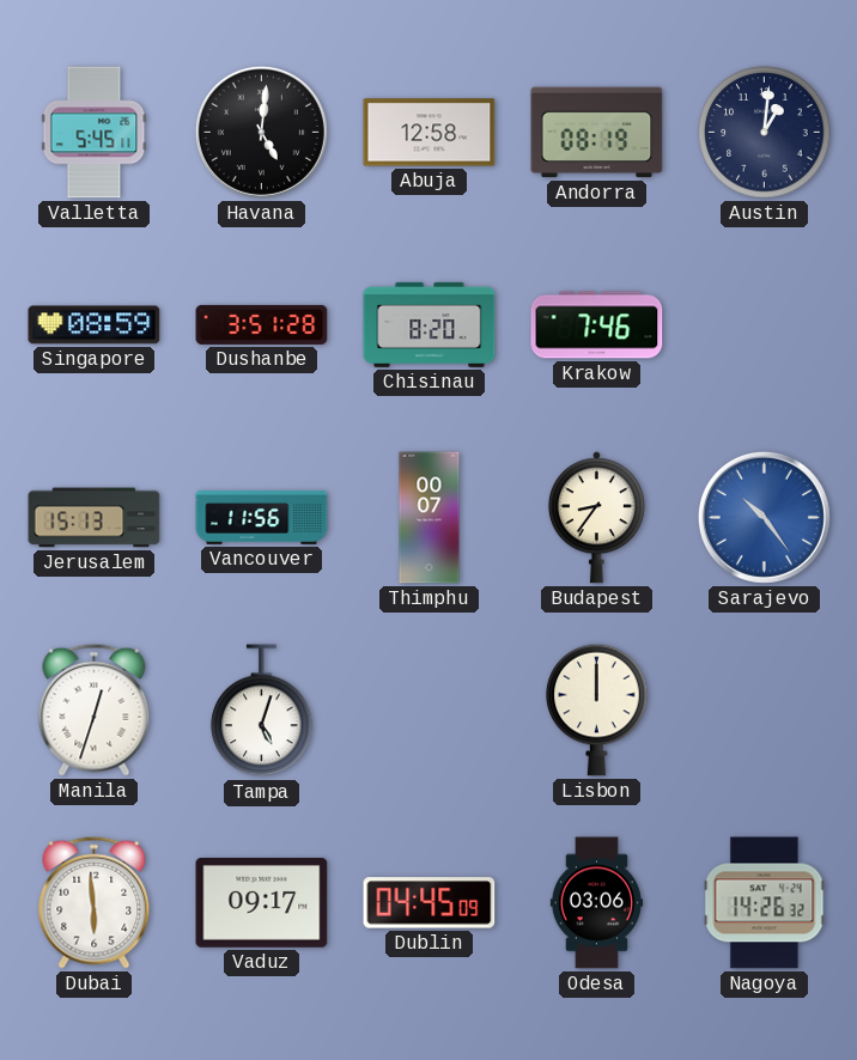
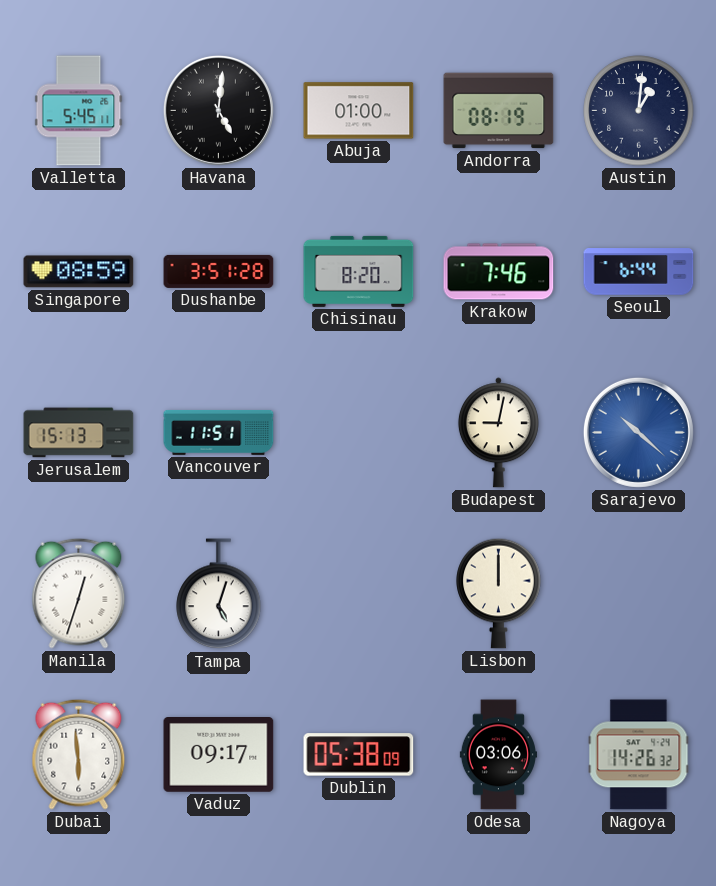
Abuja: 12:58 -> 01:00
Seoul: none -> 6:44
Vancouver: 11:56 -> 11:51
Thimphu: 00:07 -> none
Budapest: 8:36 -> 9:02
Sarajevo: 10:24 -> 10:22
Dublin: 04:45 -> 05:38
